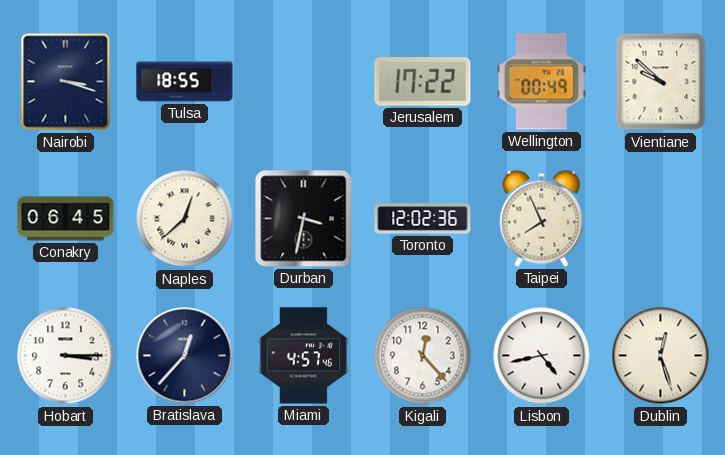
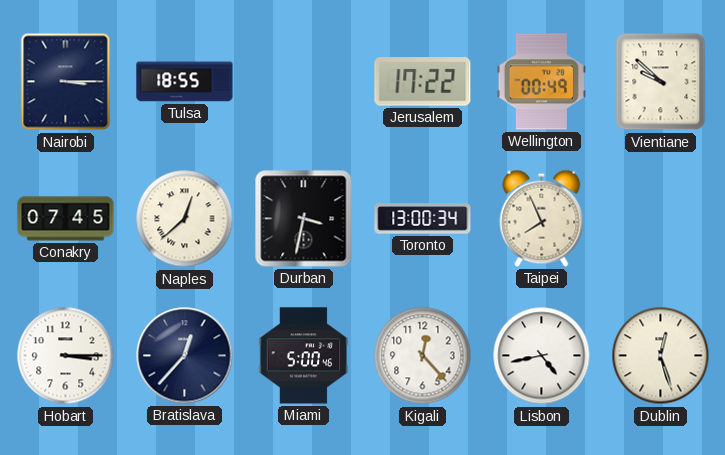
Nairobi: 3:18 -> 3:15
Conakry: 06:45 -> 07:45
Toronto: 12:02 -> 13:00
Miami: 4:57 -> 5:00
